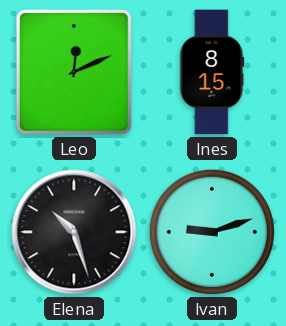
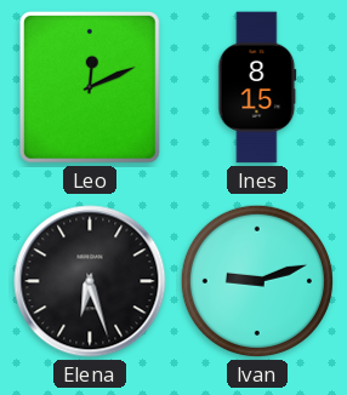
Elena: 10:27 -> 6:27
